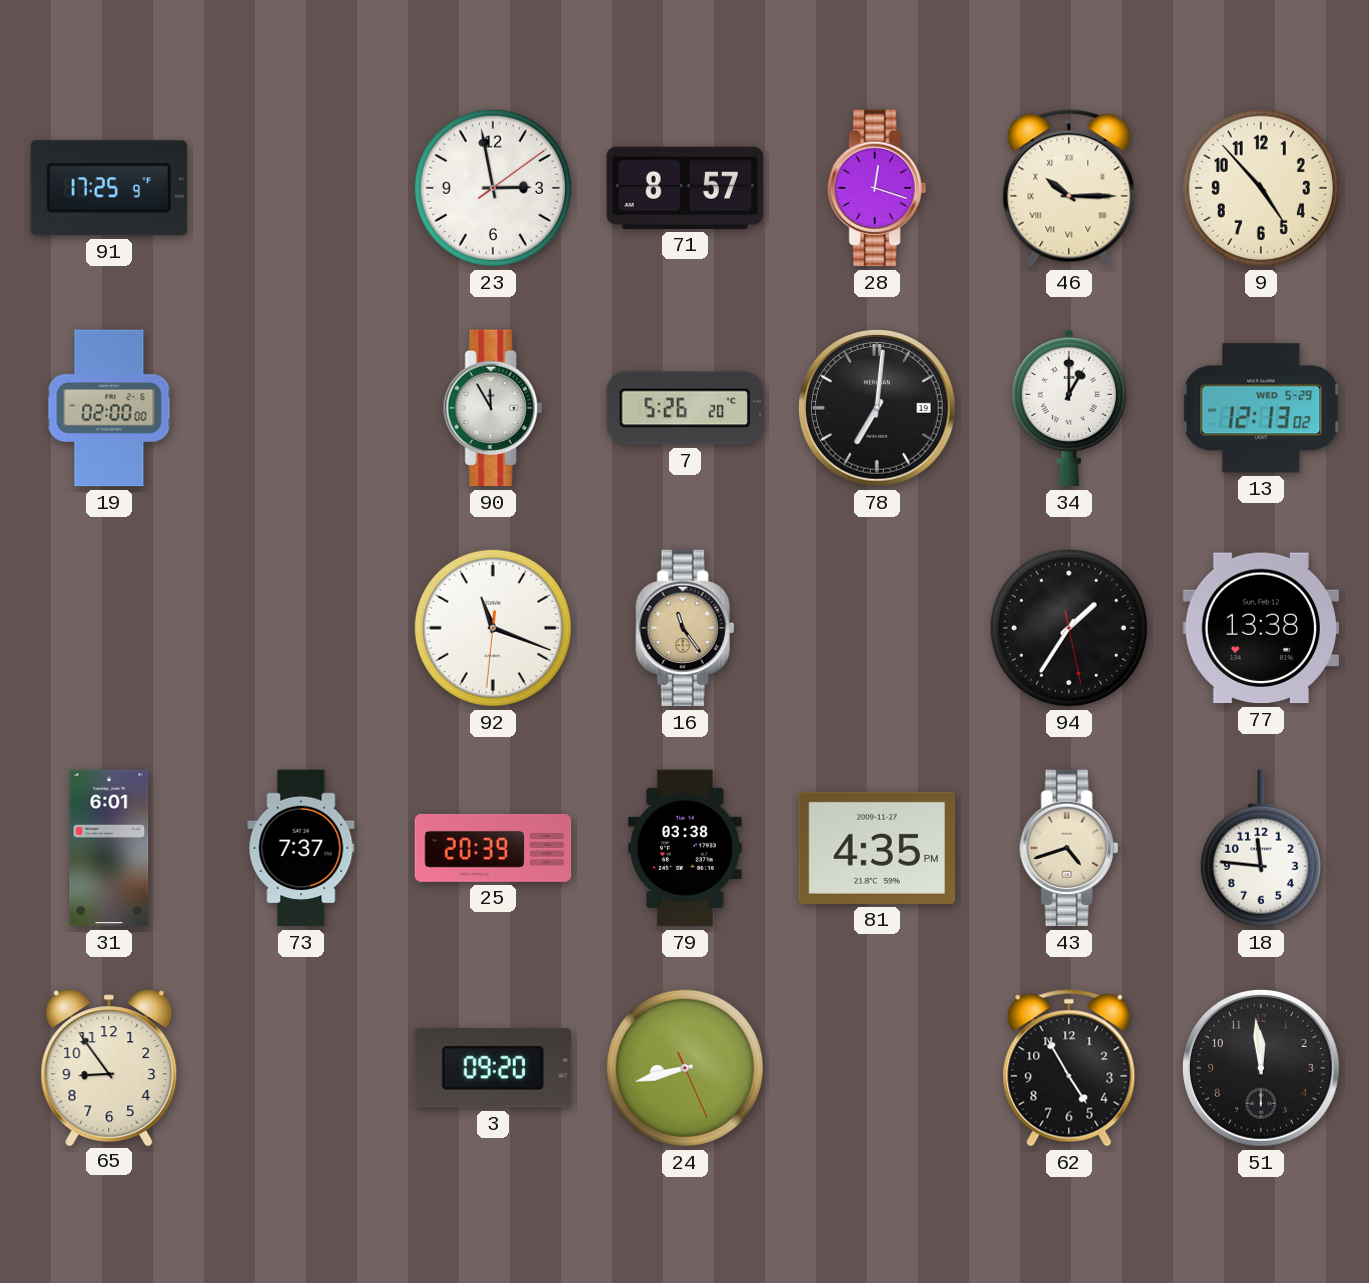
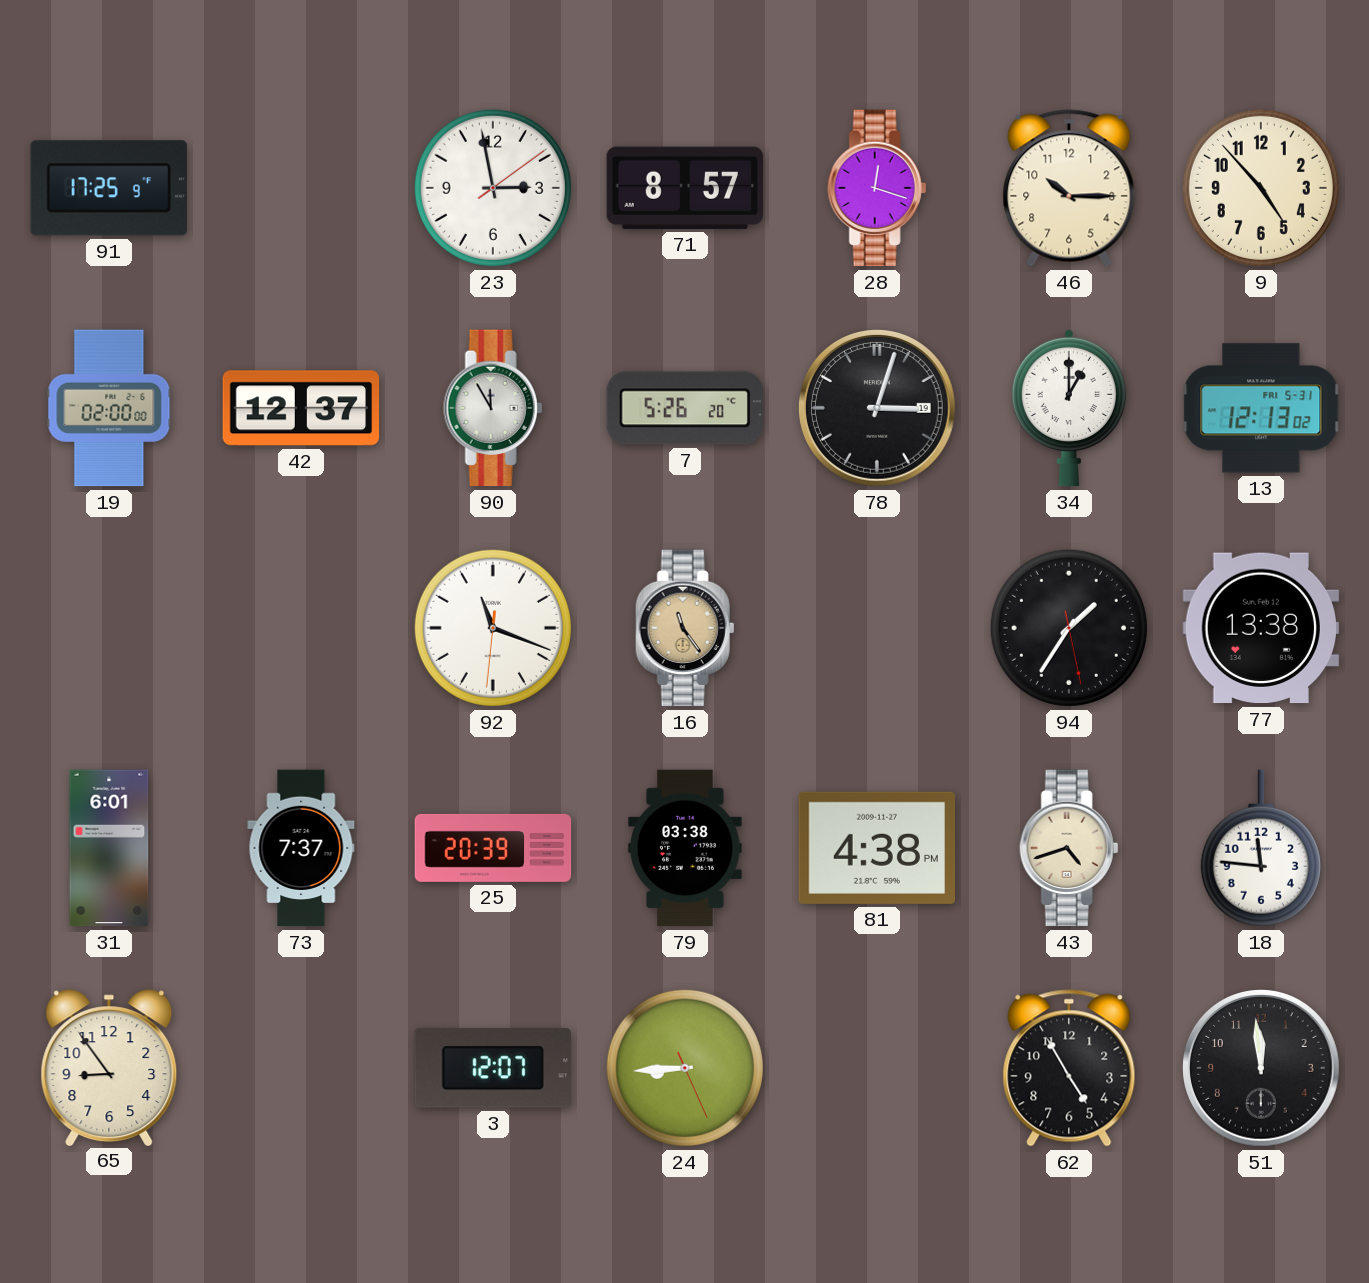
46 numerals: Roman -> Arabic
42: none -> 12:37
78: 7:01 -> 3:03
13 date: WED 5-29 -> FRI 5-31
81: 4:35 -> 4:38
3: 09:20 -> 12:07
24: 8:42 -> 8:44
